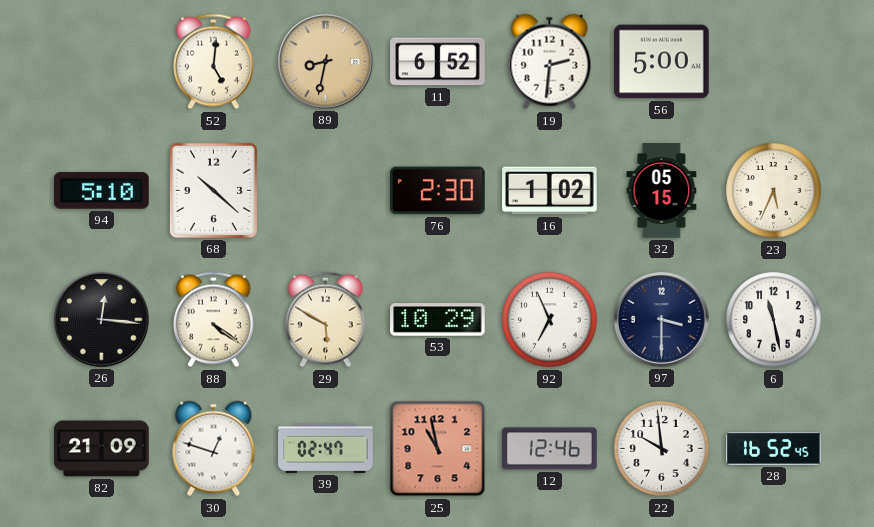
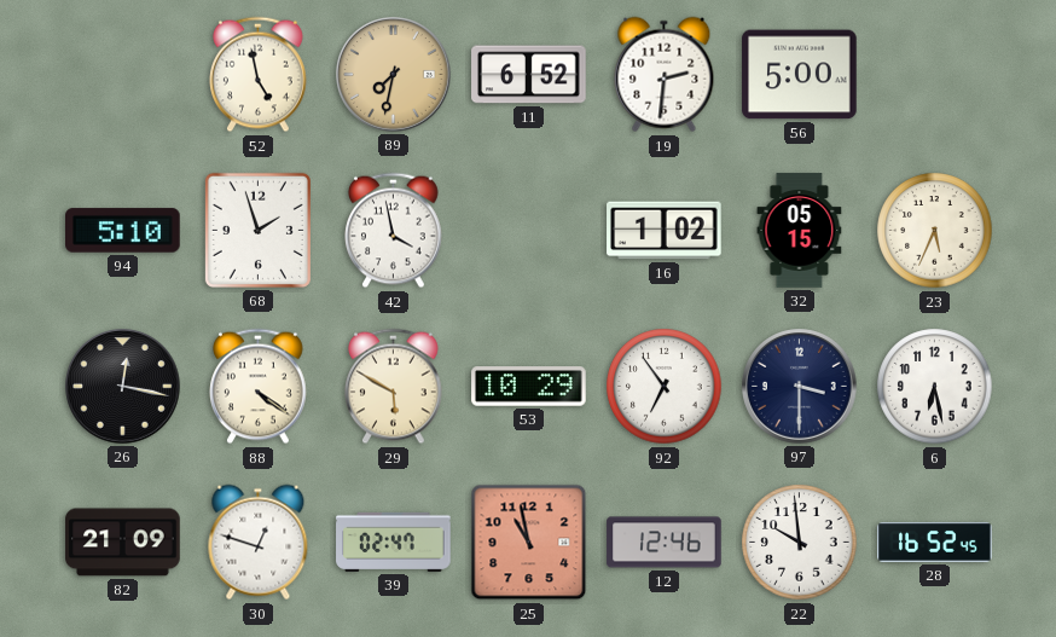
52: 5:01 -> 4:58
89: 8:32 -> 7:32
68: 10:22 -> 1:57
42: none -> 3:58
76: 2:30 -> none
26: 12:16 -> 12:17
92: 6:56 -> 6:54
6: 11:28 -> 6:28
